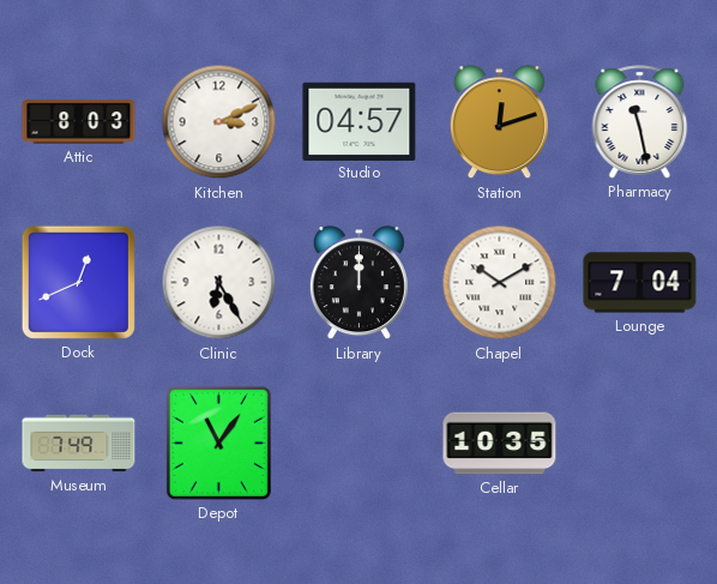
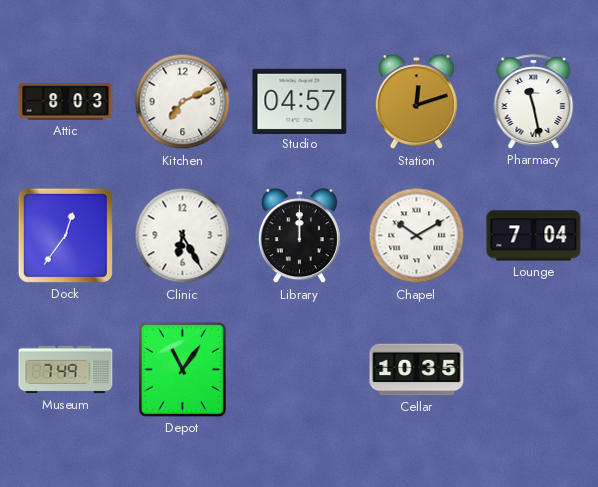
Kitchen: 3:11 -> 7:11
Dock: 12:41 -> 12:36
